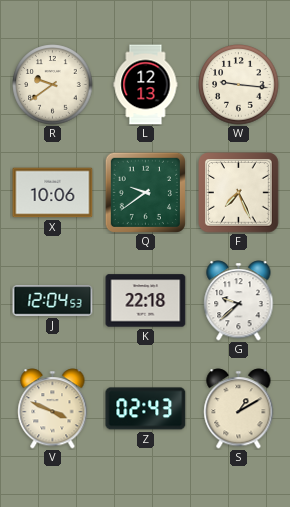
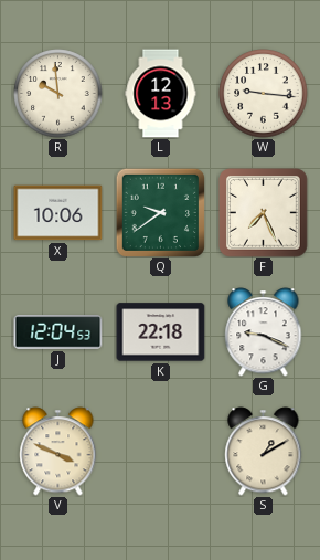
R: 9:39 -> 9:59
G: 9:38 -> 9:19
Z: 02:43 -> none
